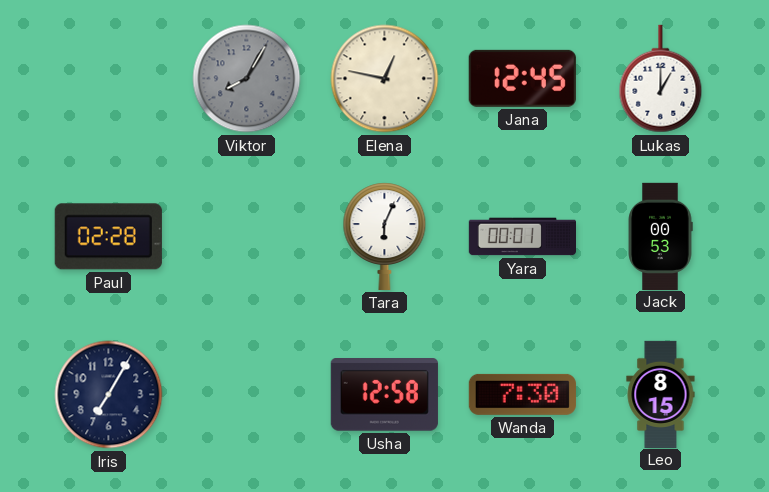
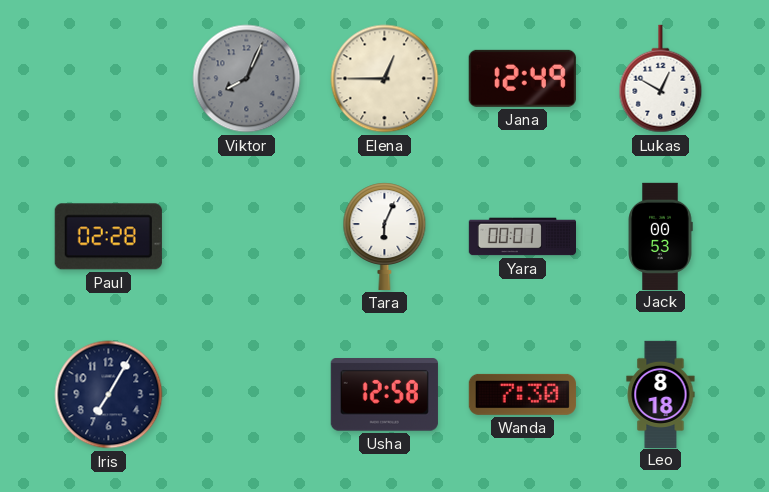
Viktor: 8:05 -> 8:04
Elena: 12:47 -> 12:45
Jana: 12:45 -> 12:49
Lukas: 1:00 -> 12:50
Leo: 8:15 -> 8:18
